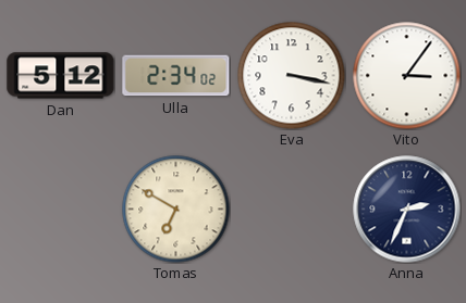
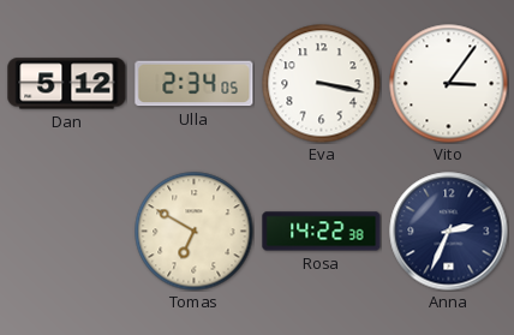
Ulla: 2:34:02 -> 2:34:05
Rosa: none -> 14:22
